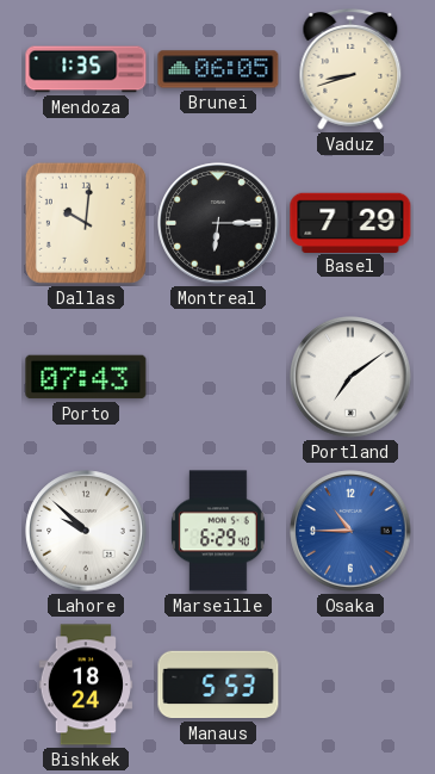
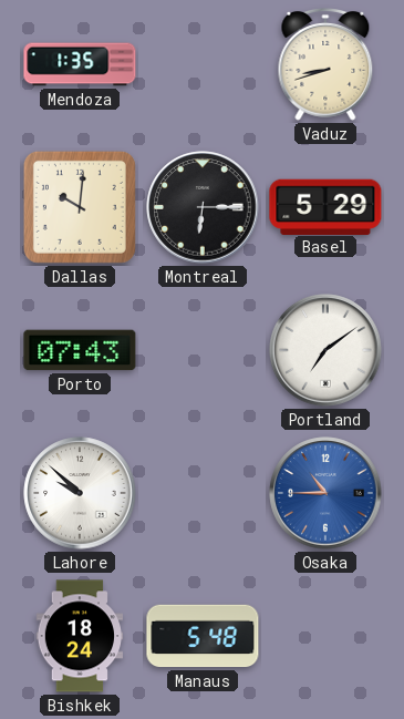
Brunei: 06:05 -> none
Basel: 7:29 -> 5:29
Marseille: 6:29 -> none
Manaus: 5:53 -> 5:48
